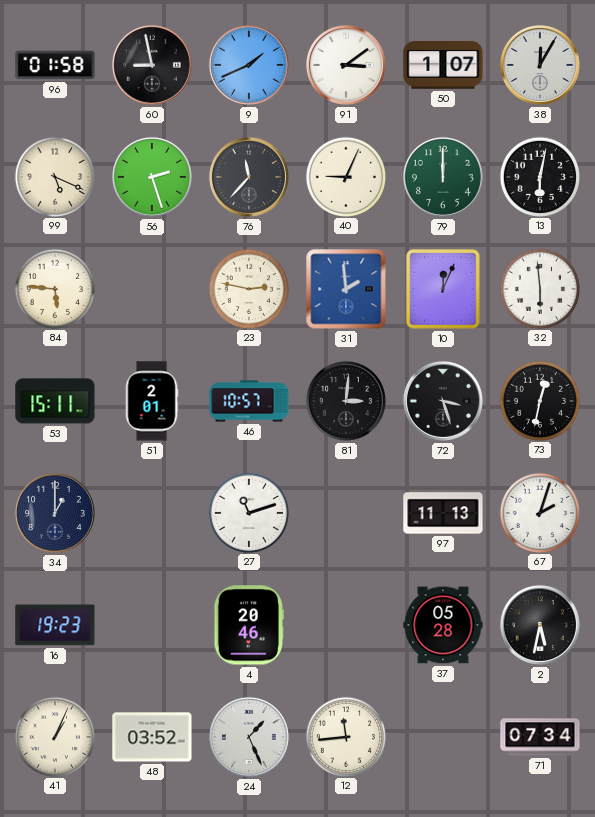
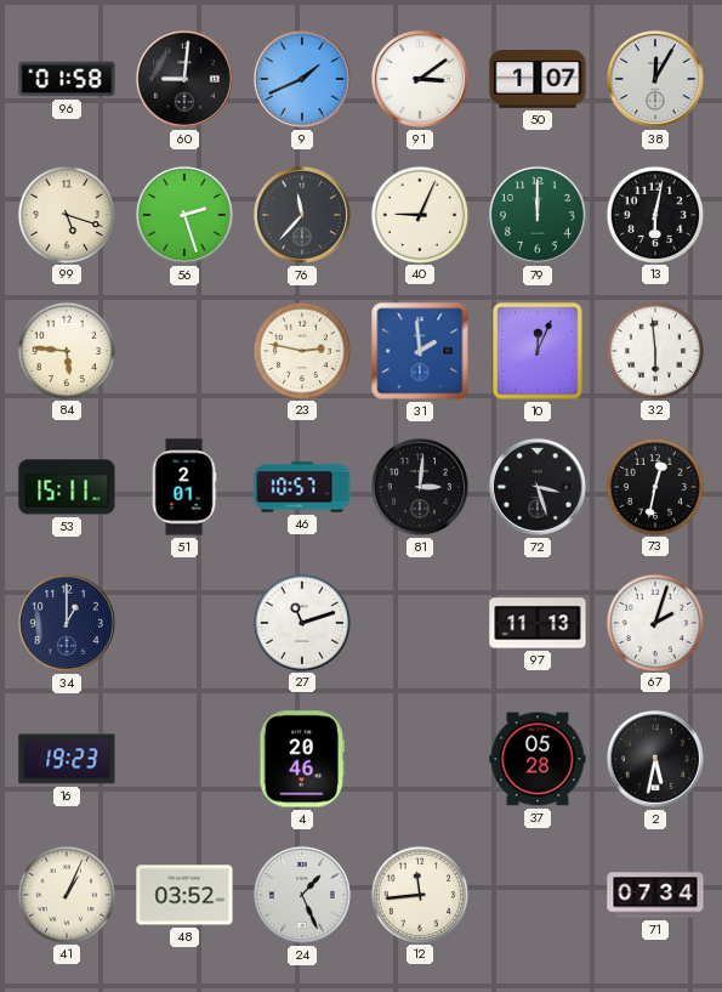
60: 8:58 -> 9:01
99: 5:19 -> 5:18
